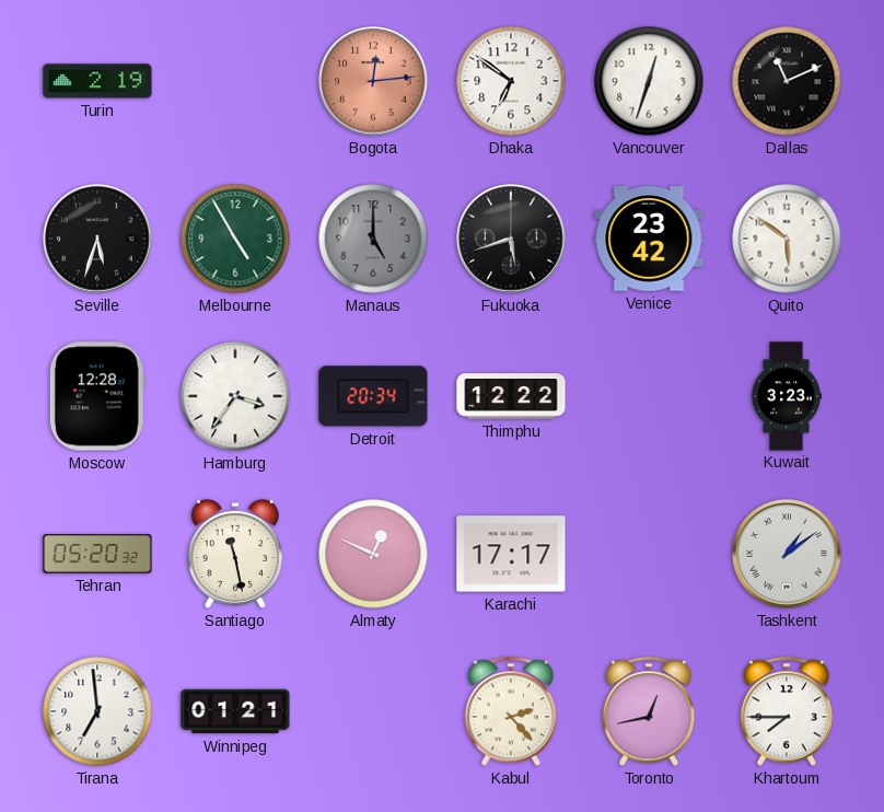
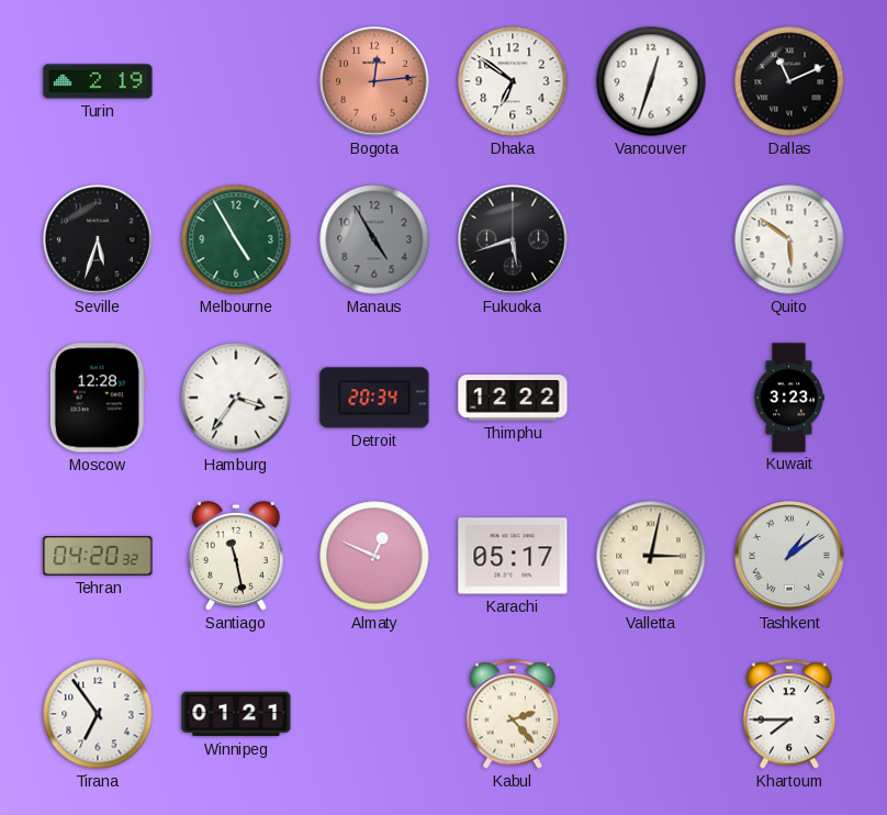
Manaus: 5:00 -> 4:55
Venice: 23:42 -> none
Tehran: 05:20 -> 04:20
Karachi: 17:17 -> 05:17
Valletta: none -> 3:02
Tirana: 6:59 -> 6:54
Toronto: 12:43 -> none
